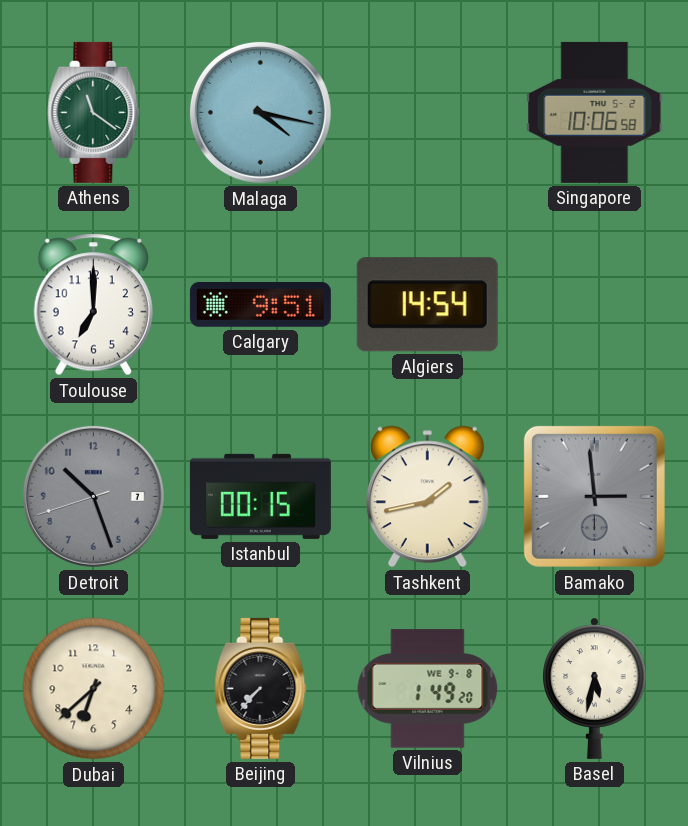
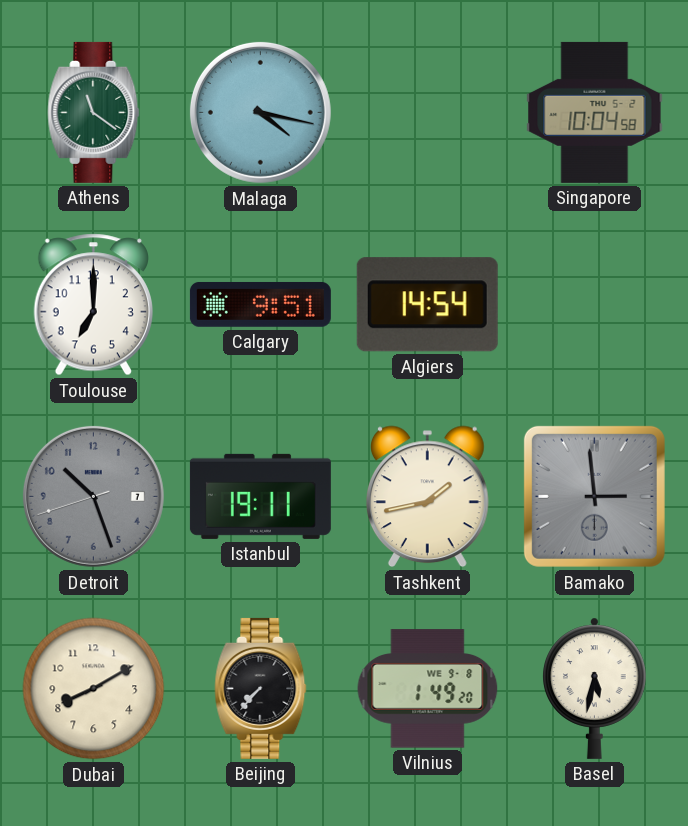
Singapore: 10:06 -> 10:04
Istanbul: 00:15 -> 19:11
Dubai: 6:38 -> 8:10
